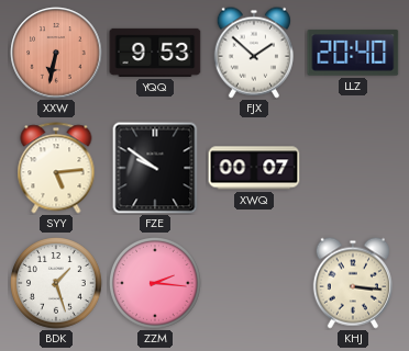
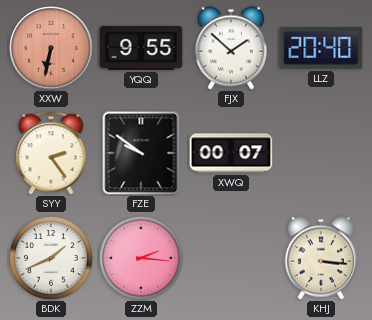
YQQ: 9:53 -> 9:55
SYY: 5:14 -> 2:24
BDK: 1:27 -> 1:41
